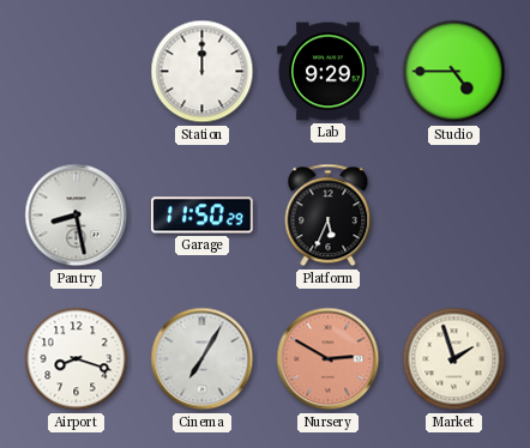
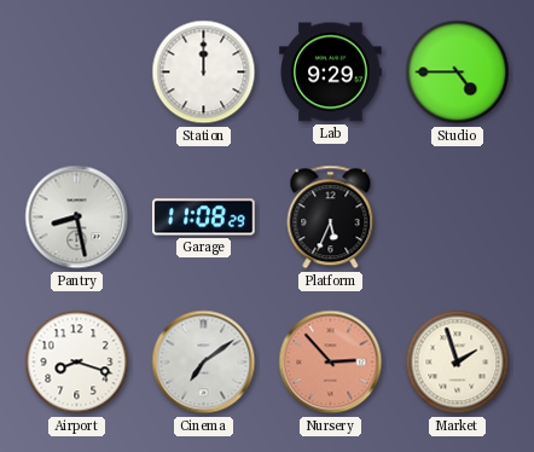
Garage: 11:50 -> 11:08
Cinema: 7:05 -> 7:09
Nursery: 2:50 -> 2:53
